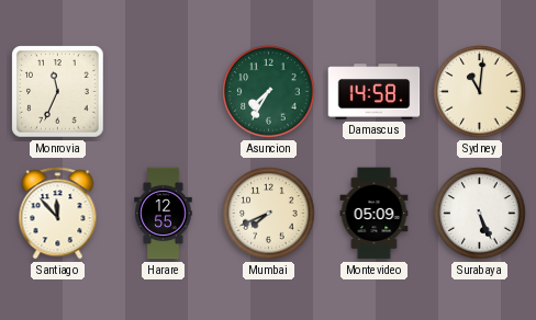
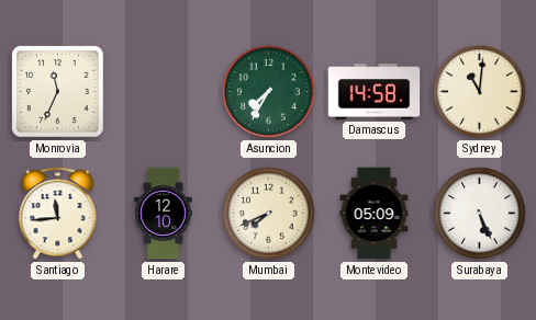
Santiago: 11:53 -> 11:44
Harare: 12:55 -> 12:10
